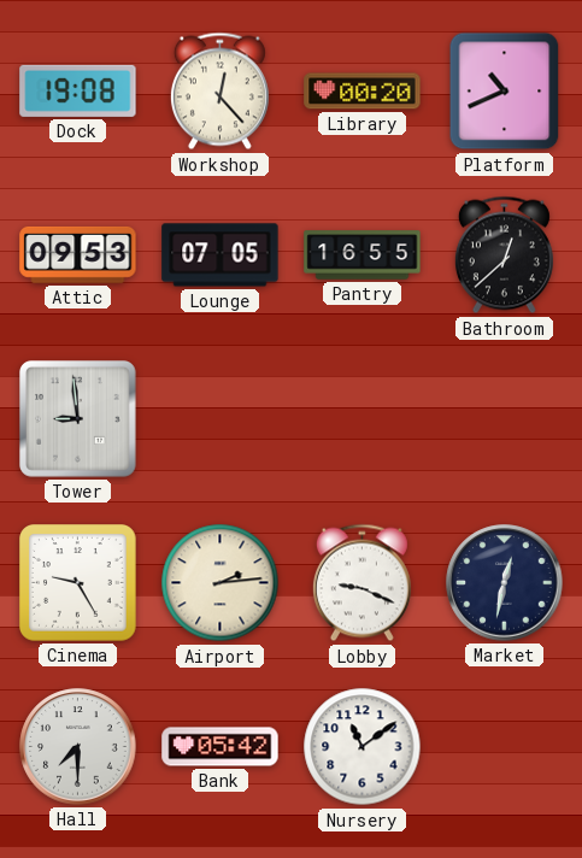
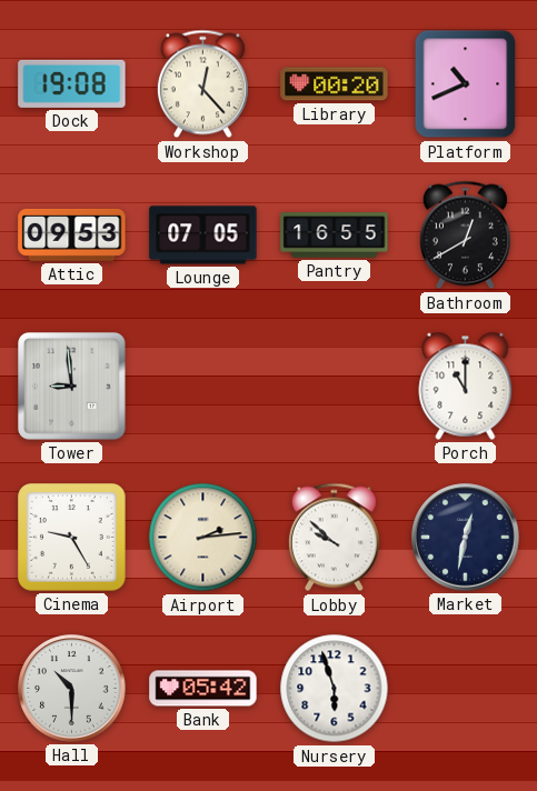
Bathroom: 12:38 -> 12:40
Porch: none -> 11:00
Lobby: 9:19 -> 9:52
Hall: 7:30 -> 10:30
Nursery: 11:09 -> 5:57
